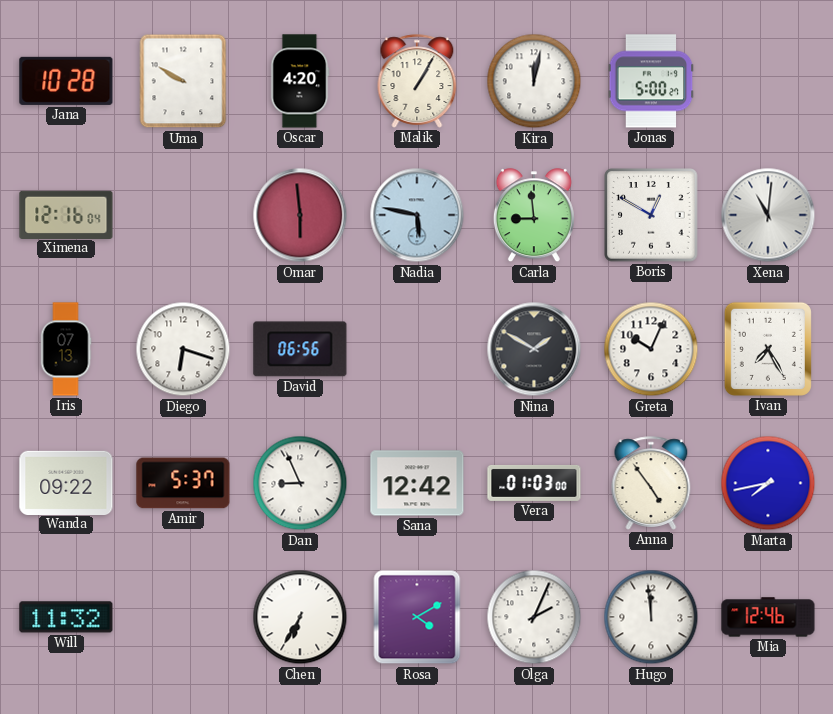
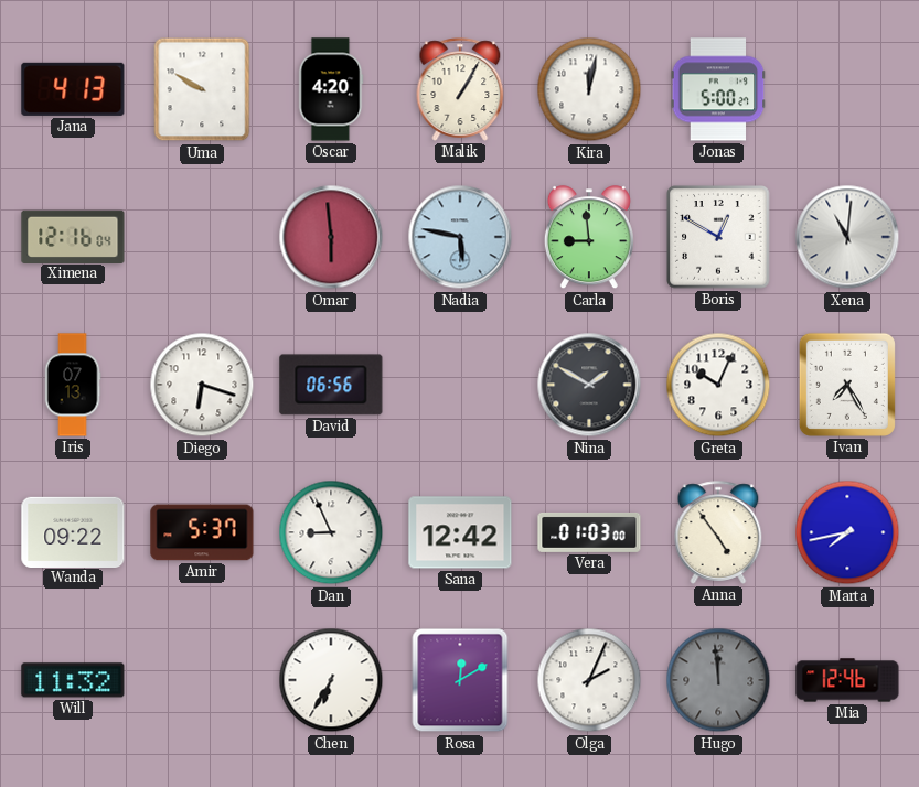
Jana: 10:28 -> 4:13
Rosa: 4:10 -> 12:10
Hugo dial: white -> grey
